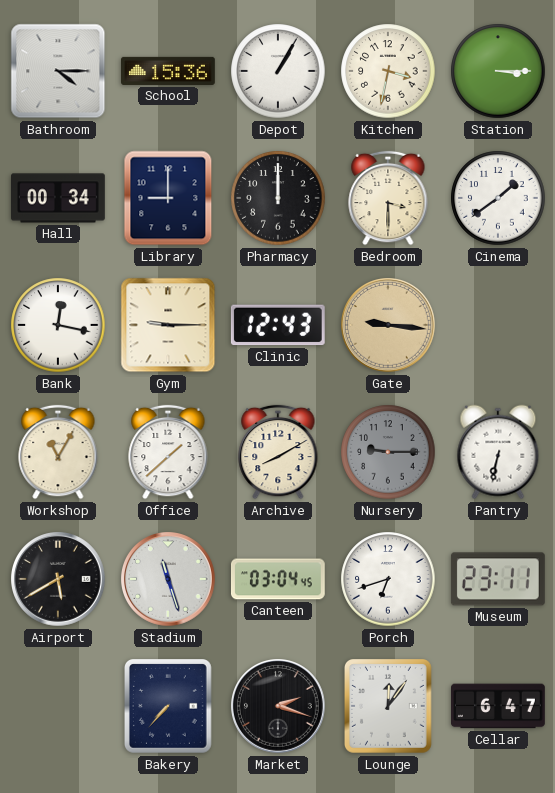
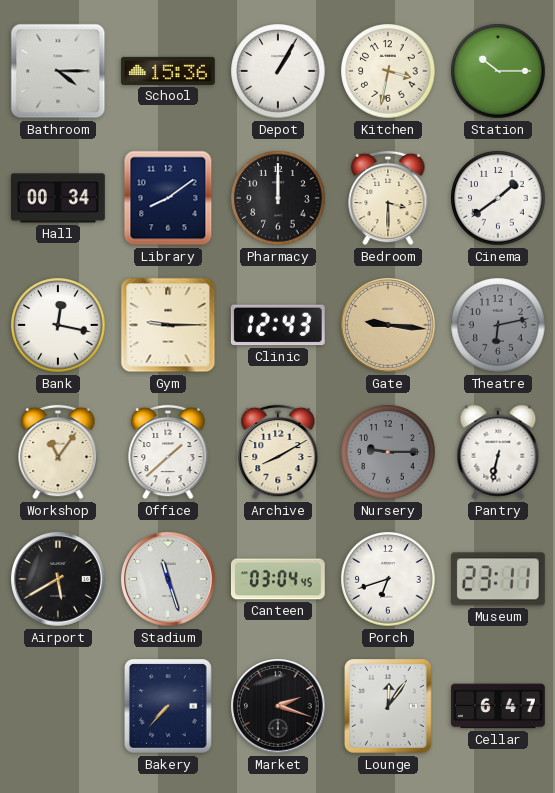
Station: 3:15 -> 10:15
Library: 9:00 -> 8:09
Theatre: none -> 6:13
Workshop: 11:05 -> 11:06
